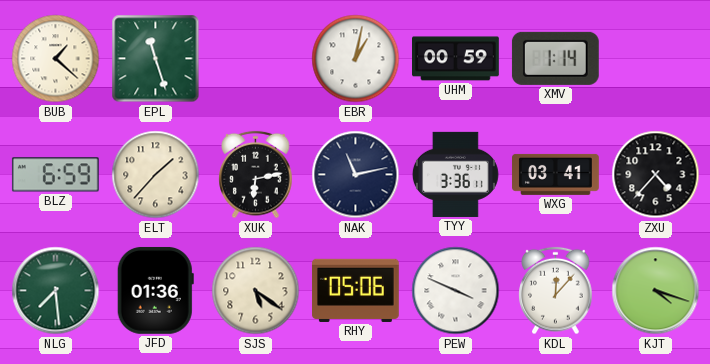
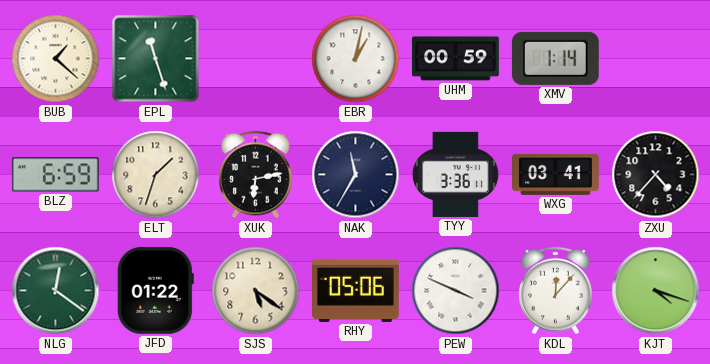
ELT: 1:37 -> 1:33
NAK: 11:13 -> 11:35
NLG: 7:29 -> 12:21
JFD: 01:36 -> 01:22
